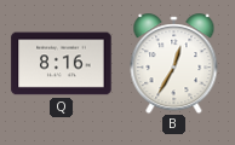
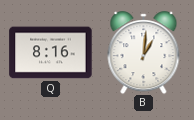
B: 12:35 -> 1:01
